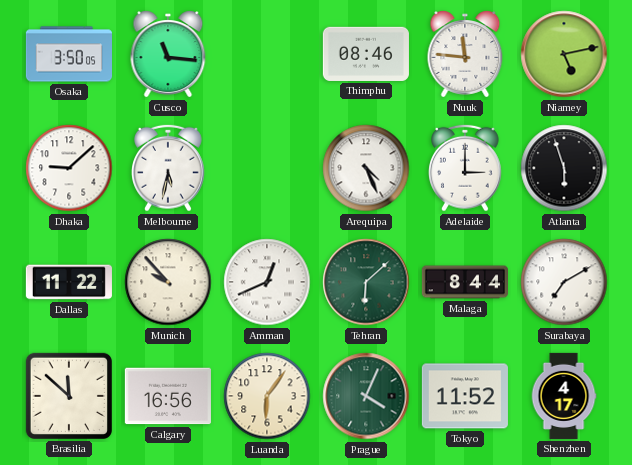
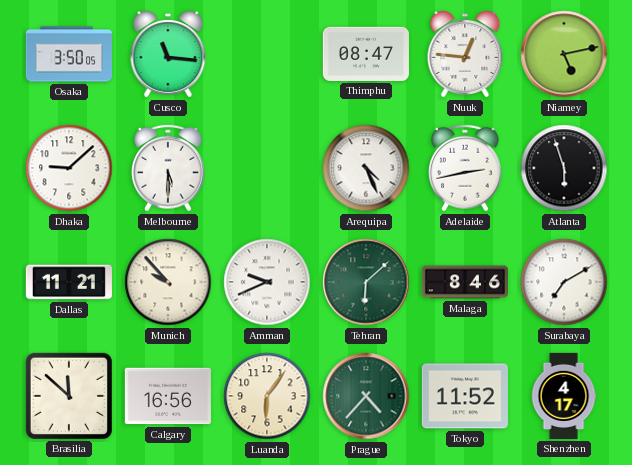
Thimphu: 08:46 -> 08:47
Nuuk: 11:46 -> 12:46
Melbourne: 5:32 -> 5:30
Adelaide: 3:00 -> 2:43
Dallas: 11:22 -> 11:21
Amman: 12:41 -> 9:41
Malaga: 8:44 -> 8:46
Prague: 4:04 -> 4:37
